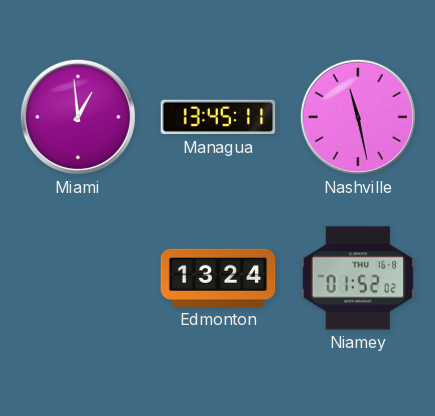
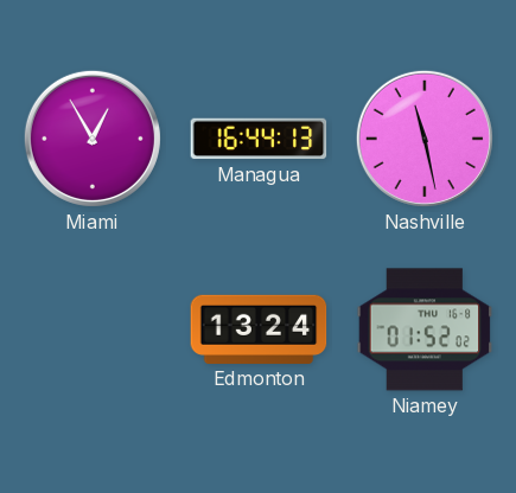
Miami: 12:59 -> 12:55
Managua: 13:45 -> 16:44
